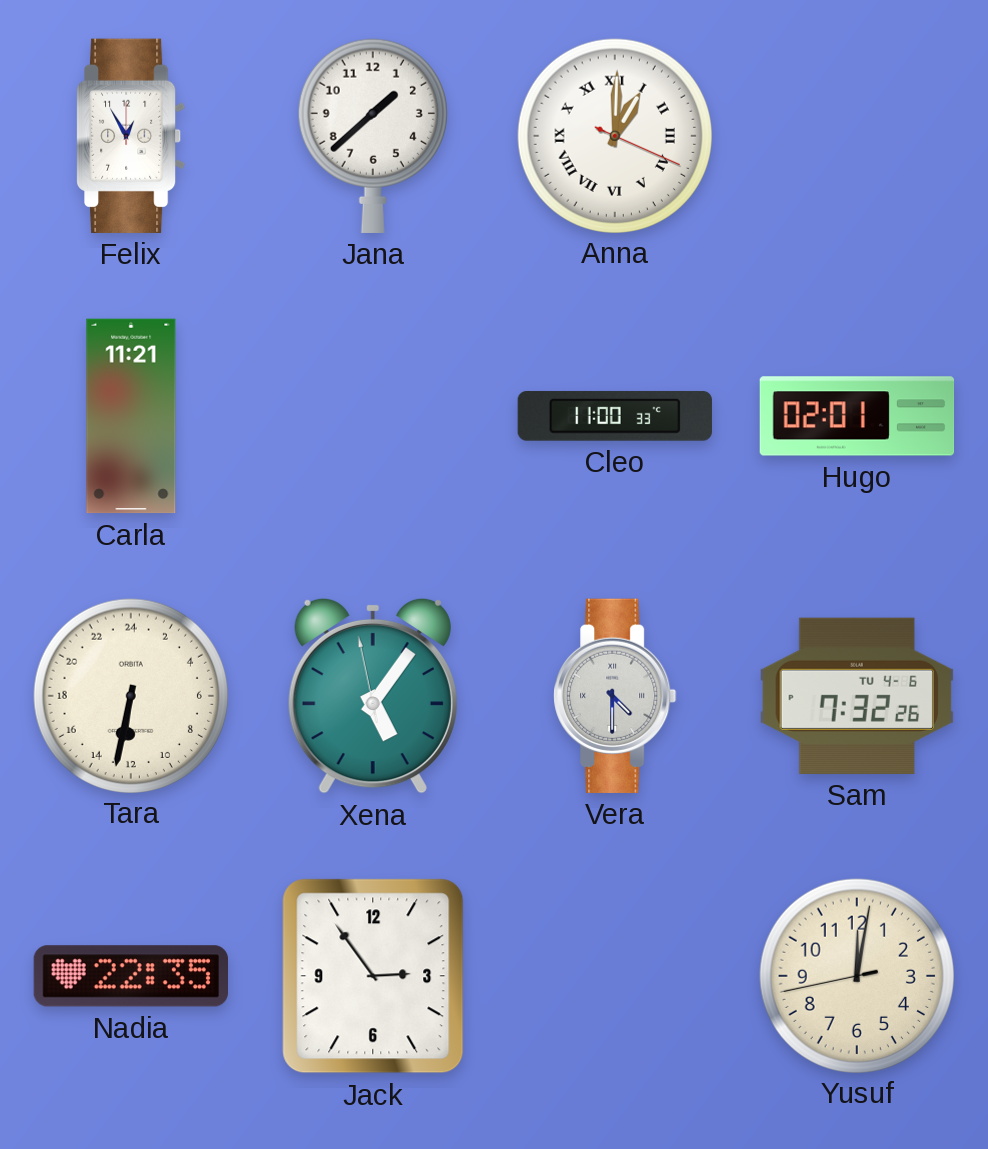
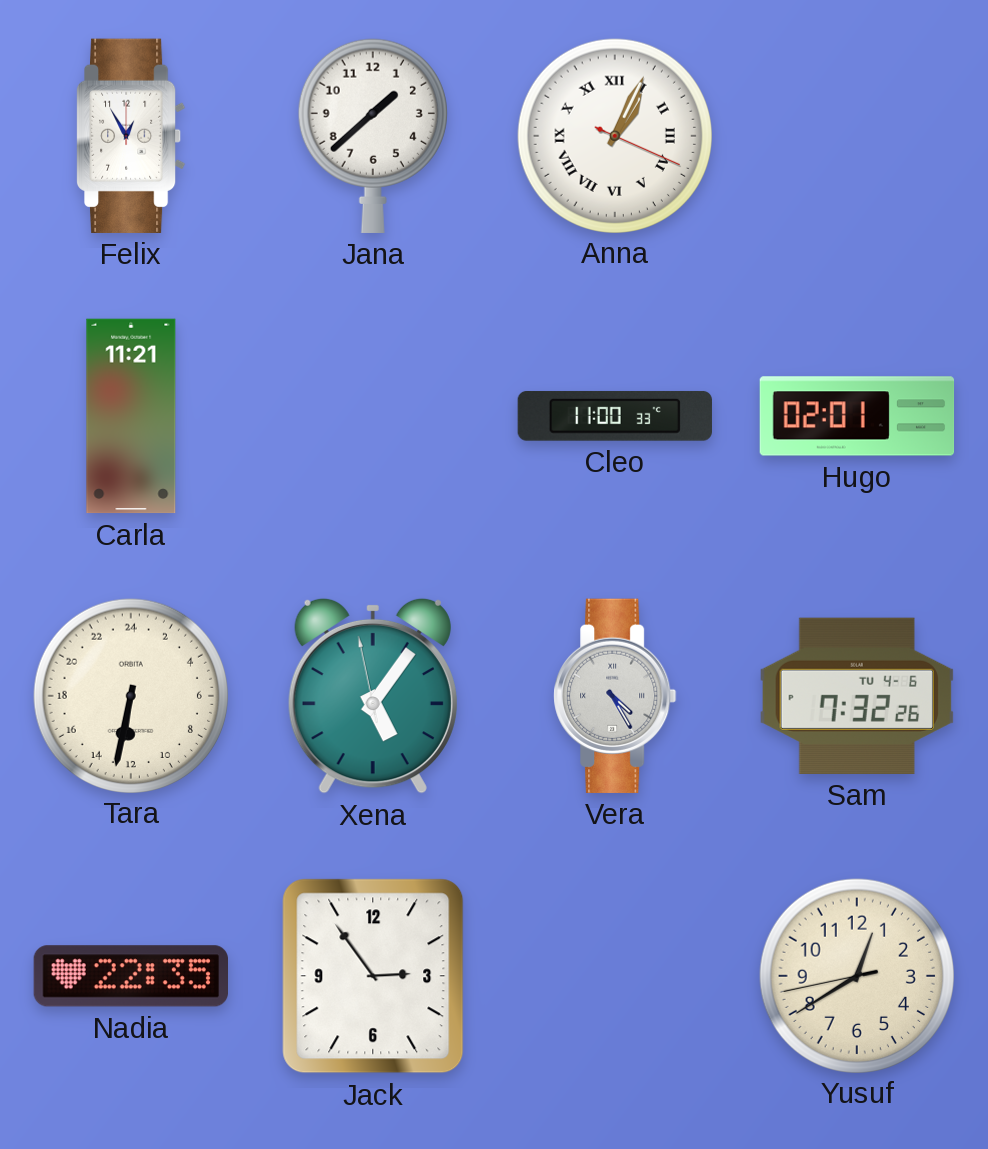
Anna: 1:00 -> 1:04
Vera: 4:30 -> 4:25
Yusuf: 12:01 -> 12:39
